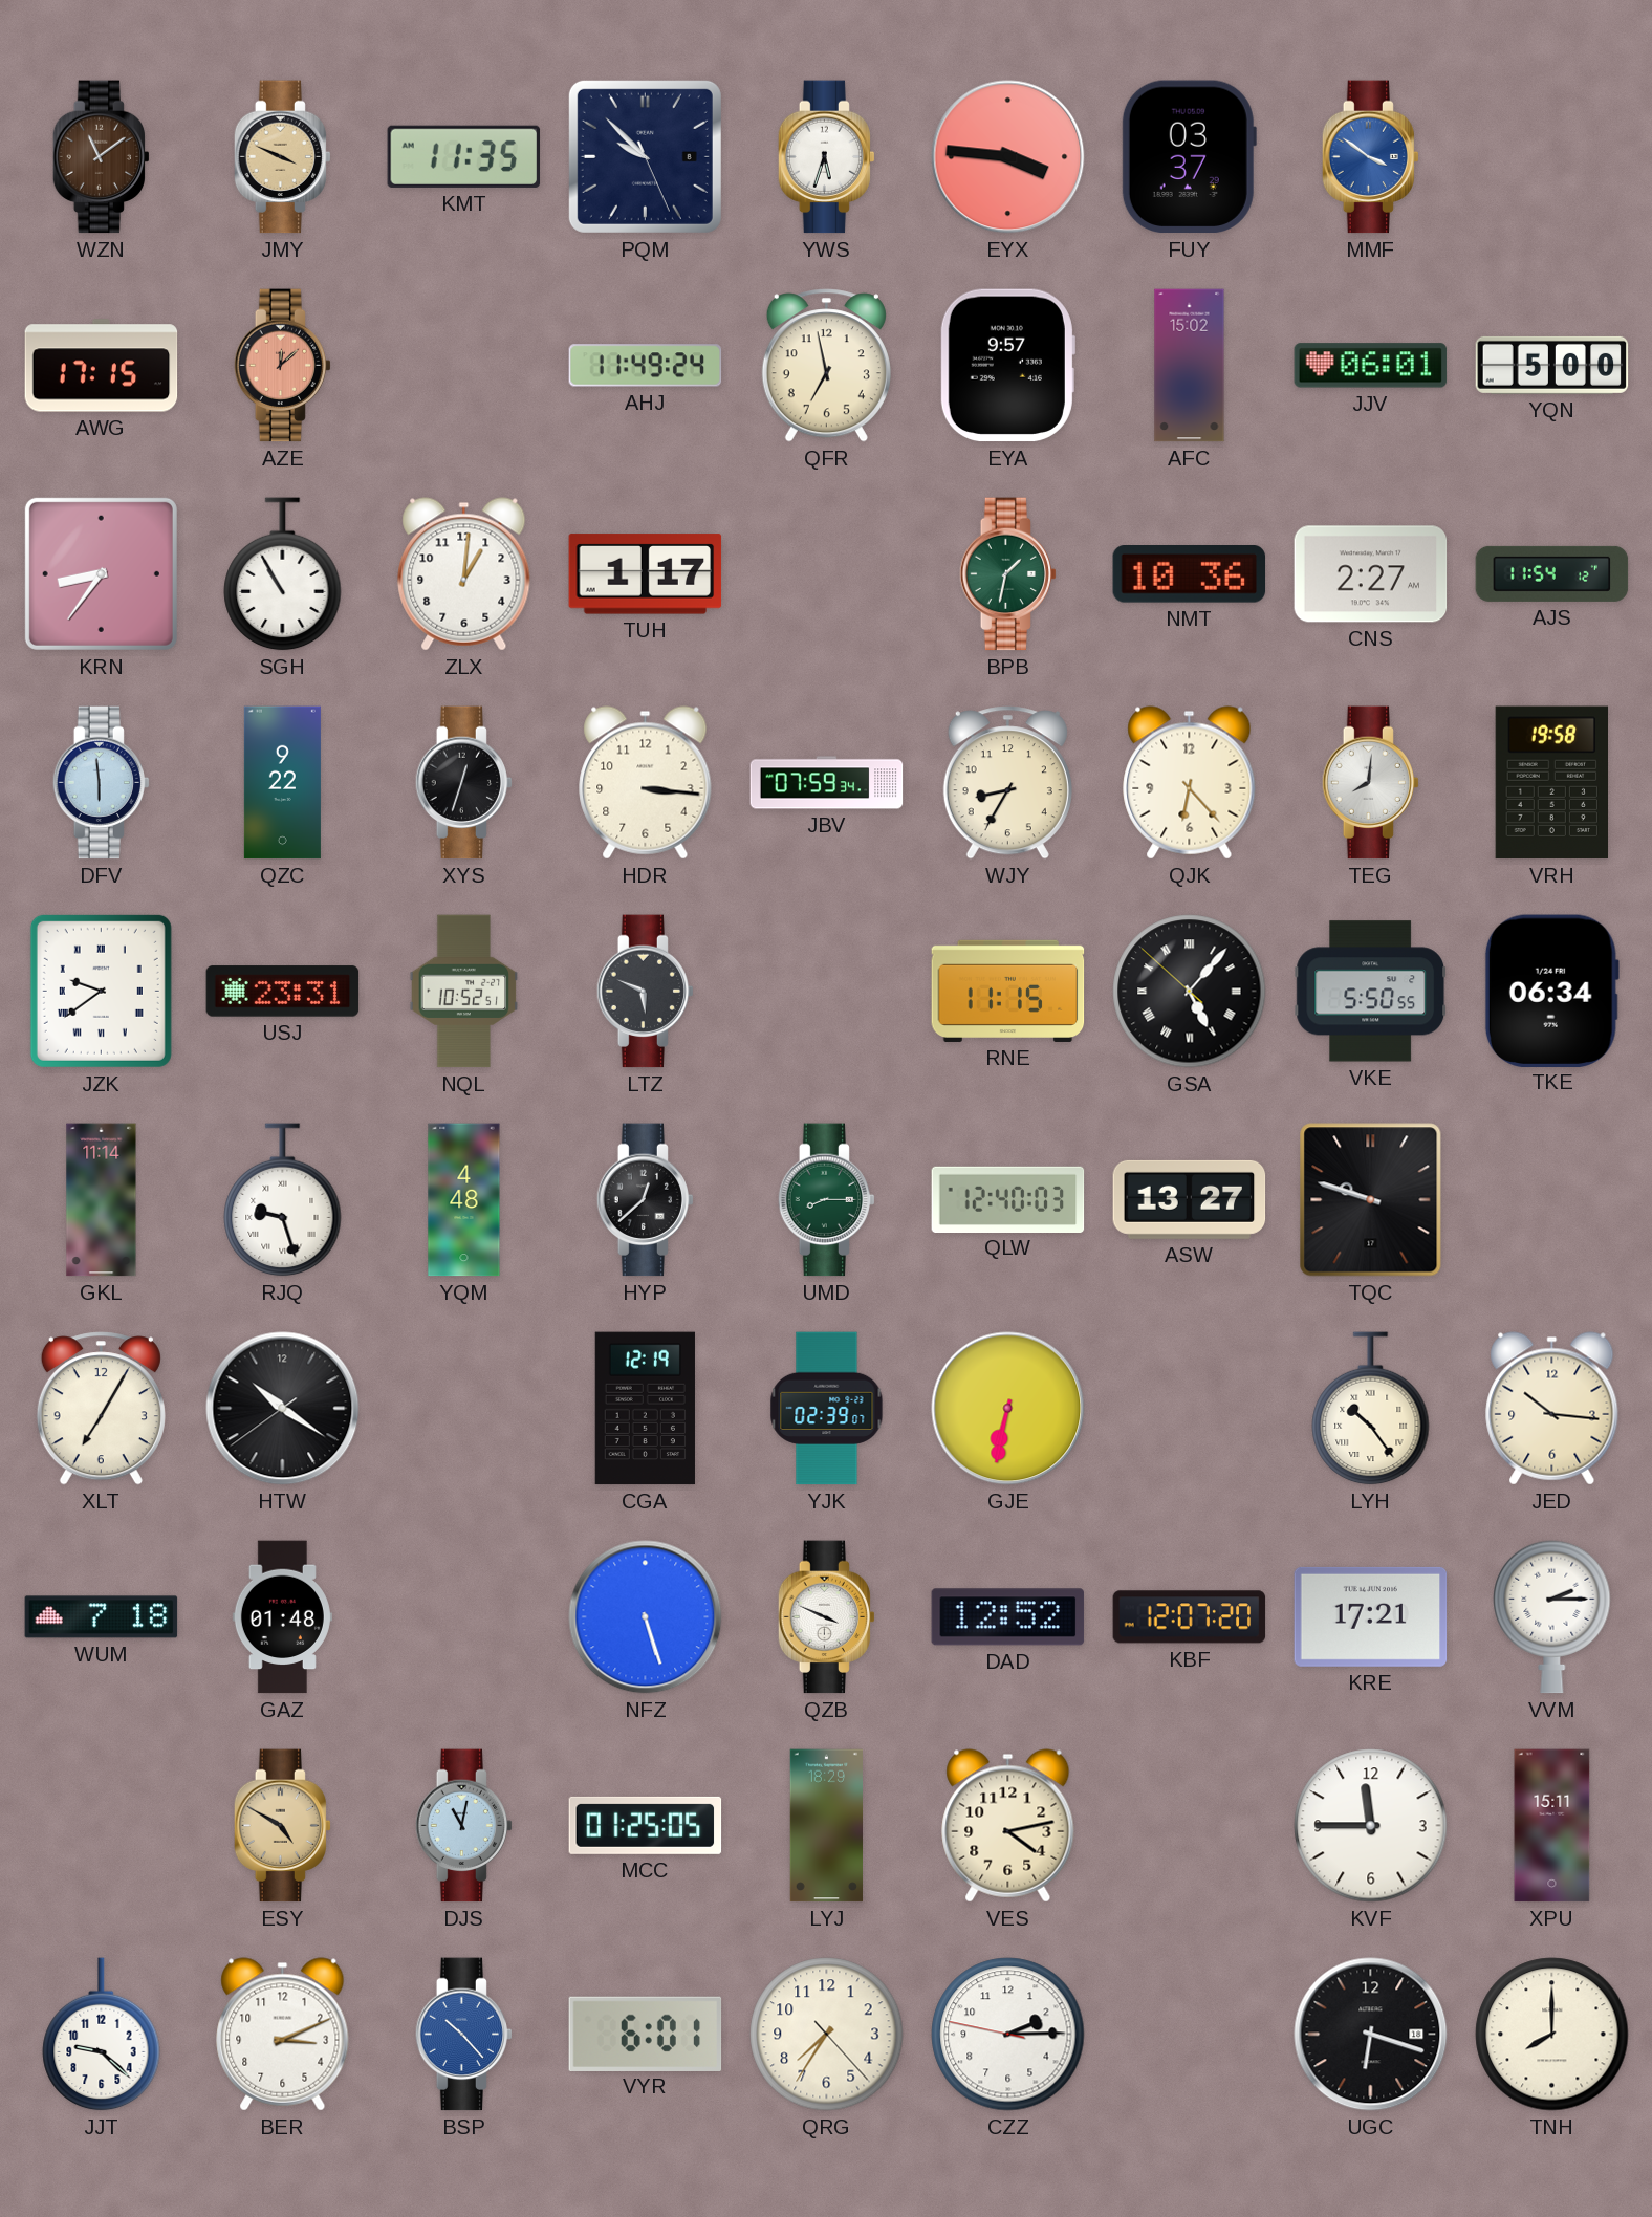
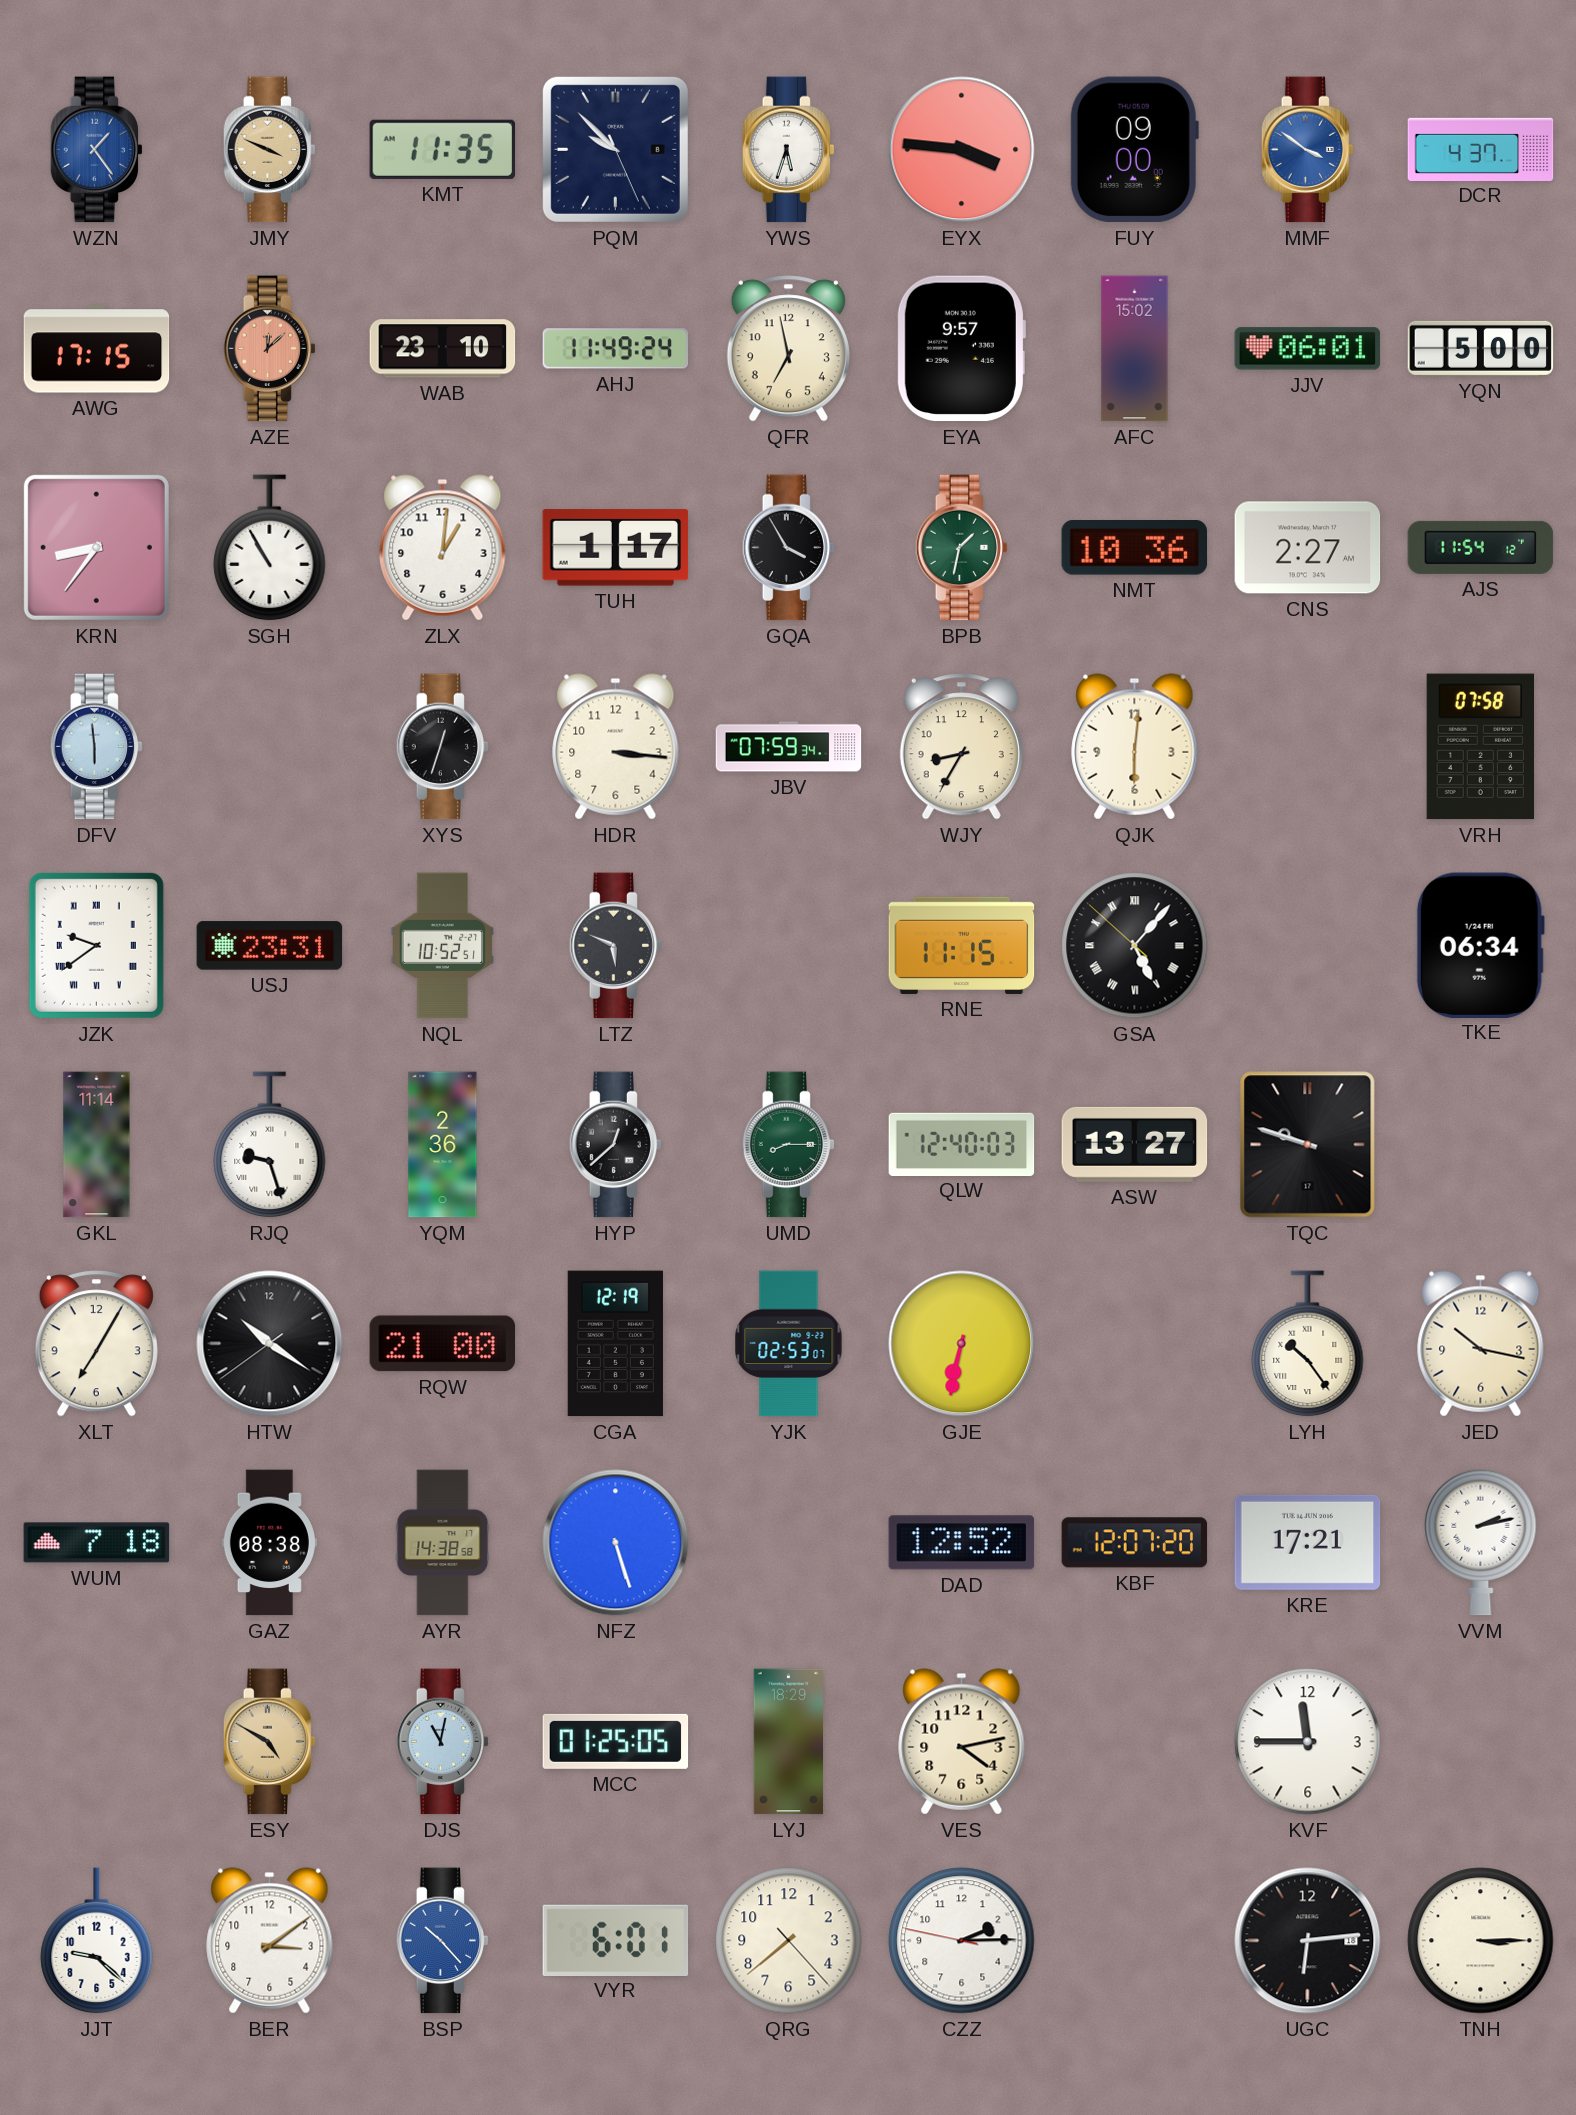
WZN: 11:09 -> 1:24
WZN dial: brown -> blue
FUY: 03:37 -> 09:00
DCR: none -> 4:37
WAB: none -> 23:10
GQA: none -> 3:55
QZC: 9:22 -> none
QJK: 6:23 -> 6:01
TEG: 8:01 -> none
VRH: 19:58 -> 07:58
VKE: 5:50 -> none
YQM: 4:48 -> 2:36
RQW: none -> 21:00
YJK: 02:39 -> 02:53
JED: 10:16 -> 10:17
GAZ: 01:48 -> 08:38
AYR: none -> 14:38
QZB: 3:49 -> none
VVM: 2:15 -> 2:13
XPU: 15:11 -> none
BER: 3:11 -> 3:09
QRG: 7:35 -> 7:38
UGC: 6:18 -> 6:14
TNH: 8:00 -> 3:15
